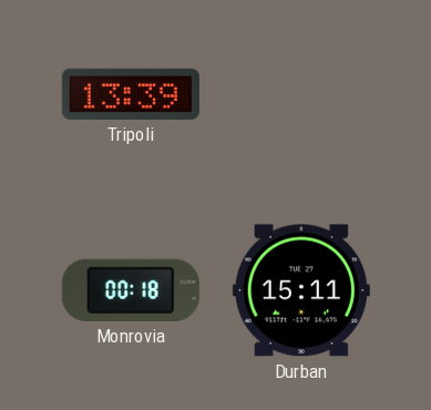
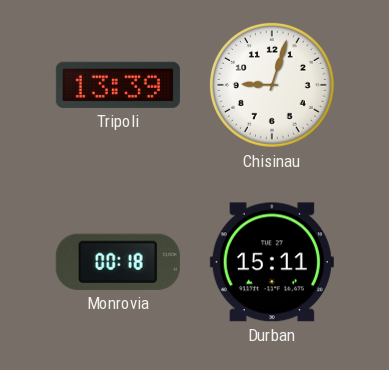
Chisinau: none -> 9:03
